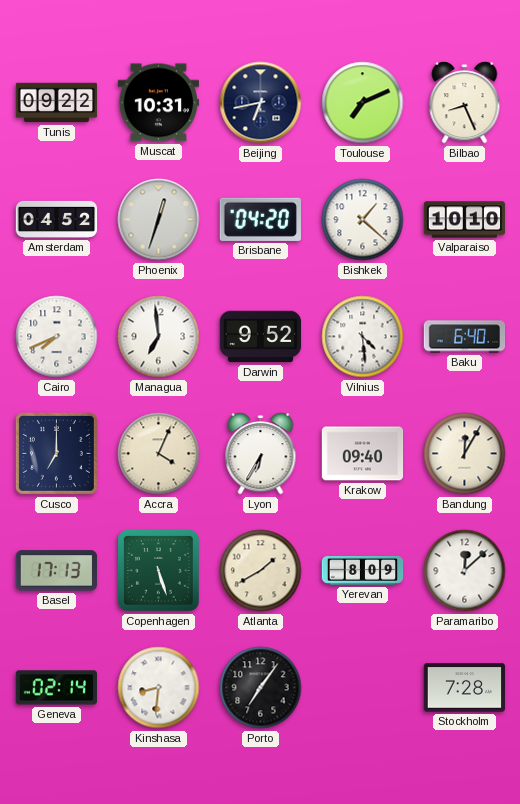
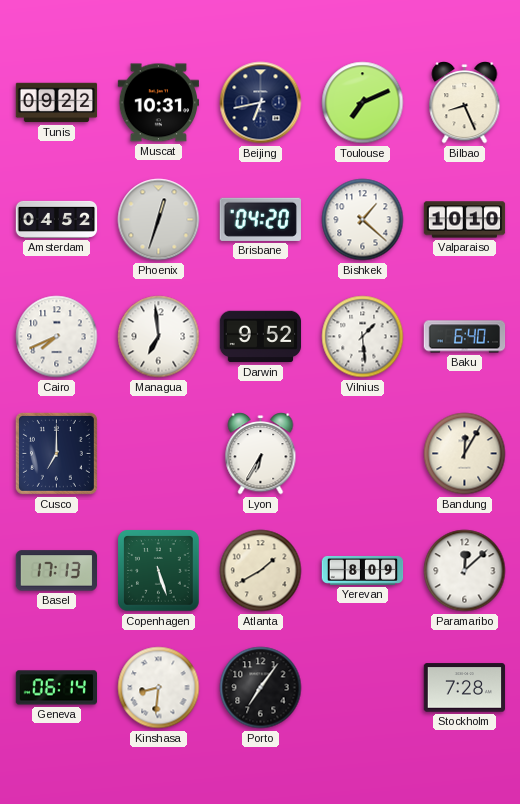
Vilnius: 4:29 -> 1:29
Accra: 4:04 -> none
Krakow: 09:40 -> none
Geneva: 02:14 -> 06:14
